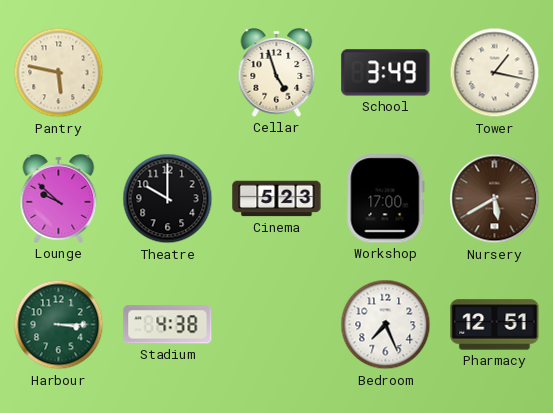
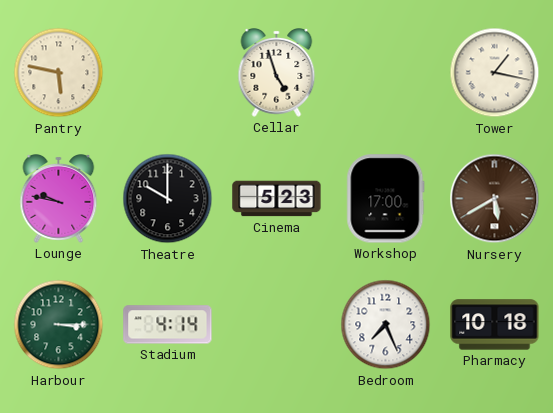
School: 3:49 -> none
Lounge: 9:52 -> 9:47
Stadium: 4:38 -> 4:14
Pharmacy: 12:51 -> 10:18
